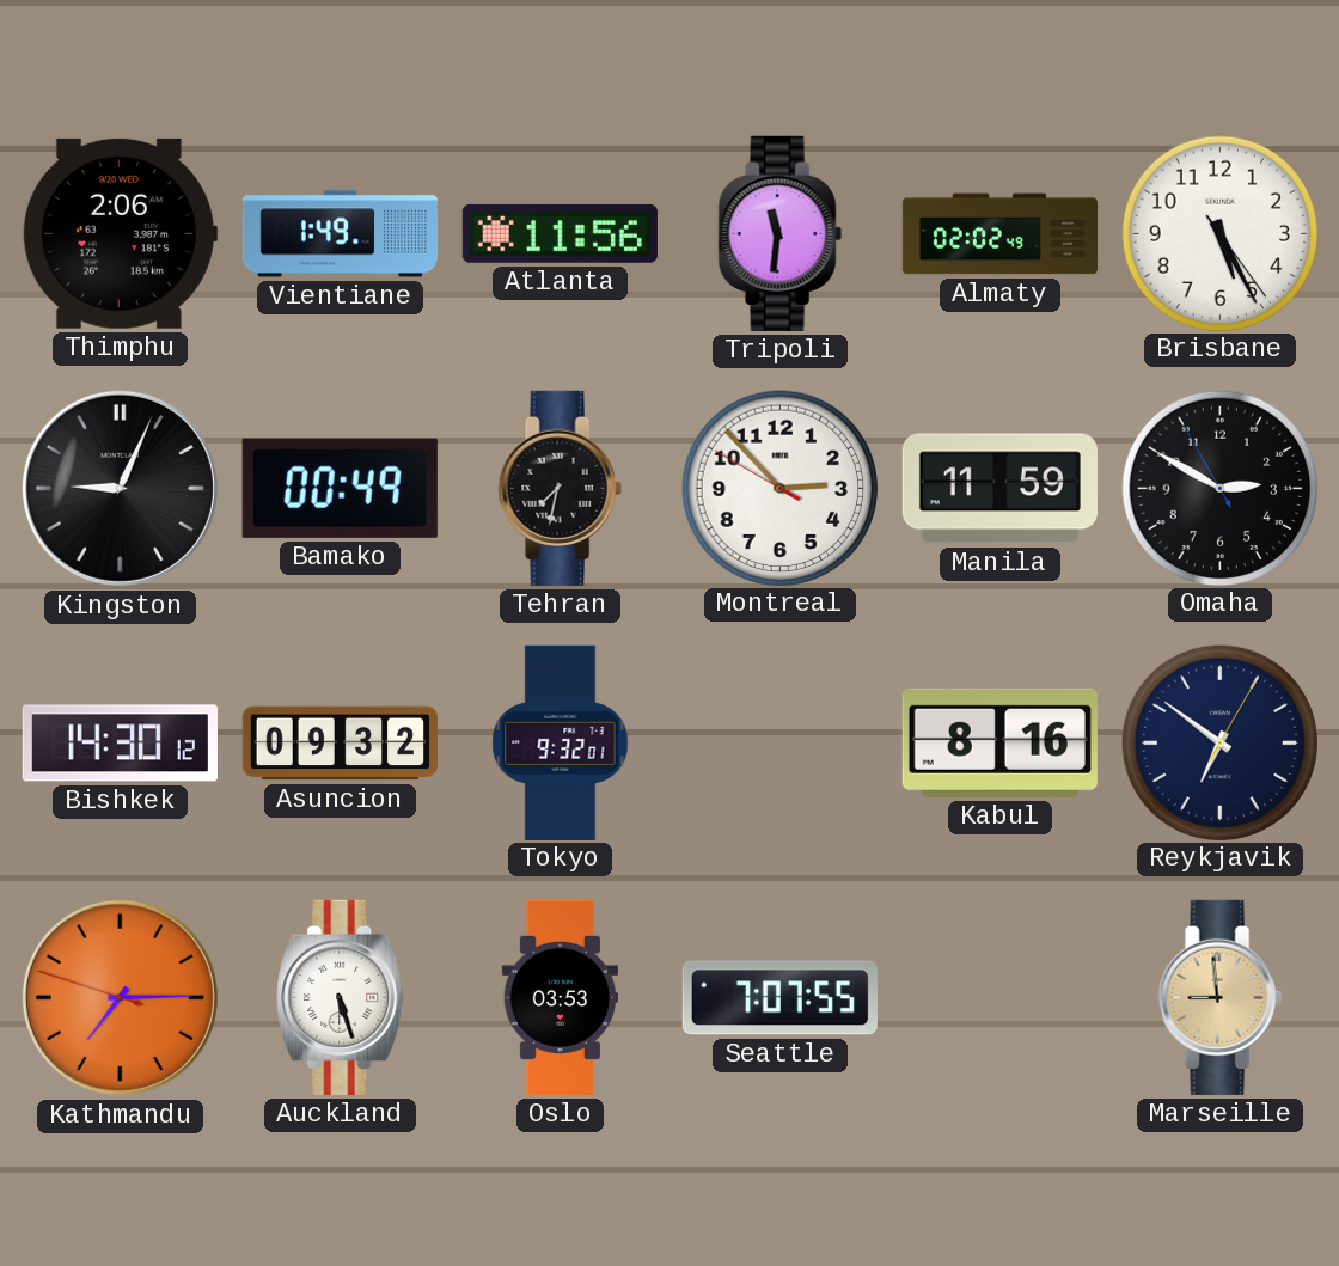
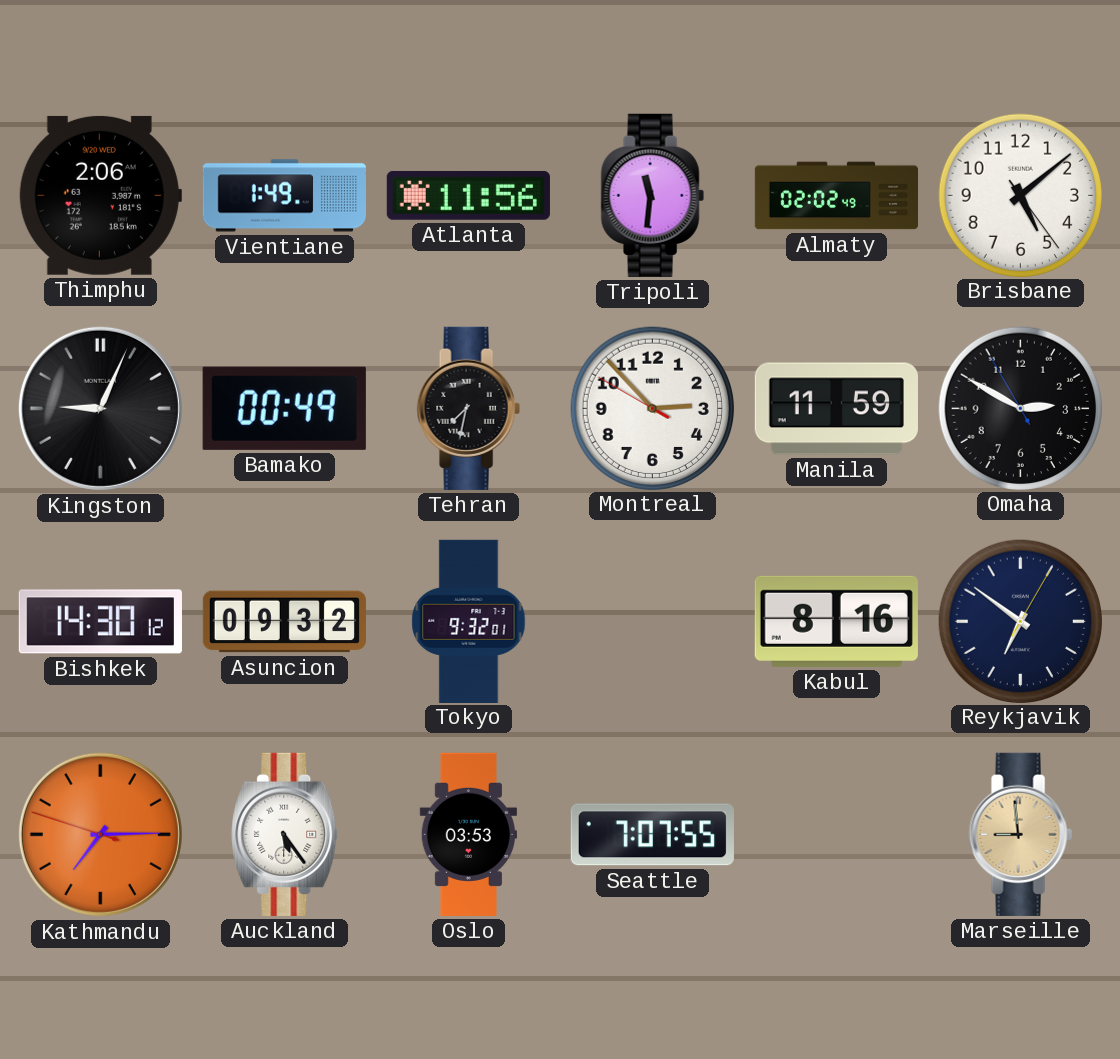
Brisbane: 5:25 -> 5:08
Auckland: 5:27 -> 5:24
